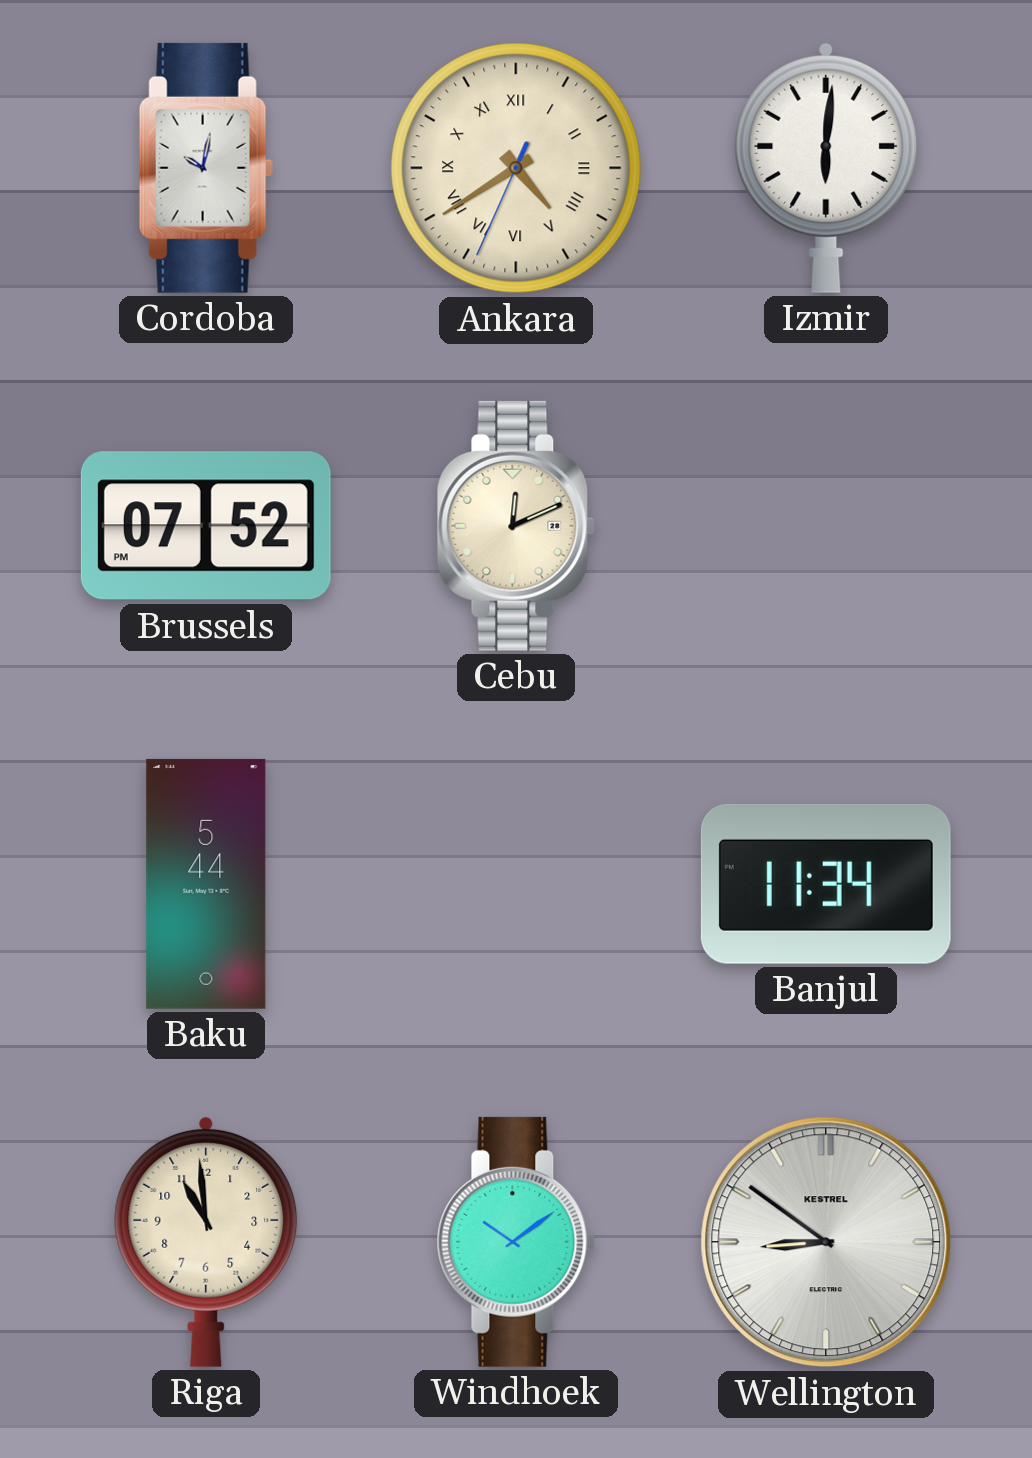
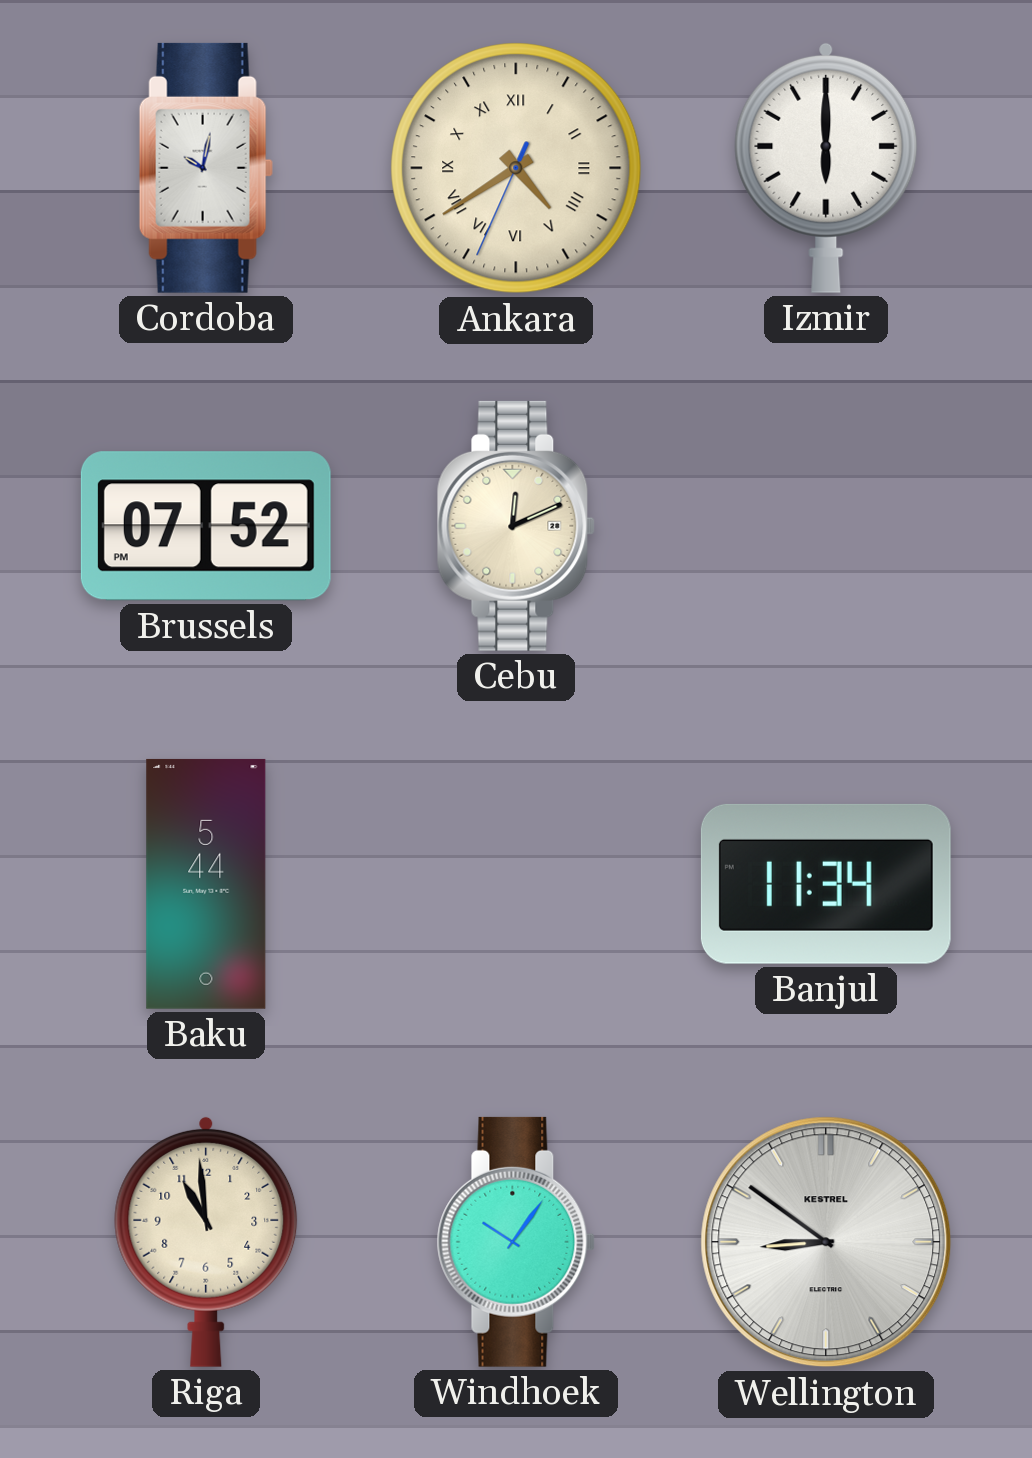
Izmir: 6:01 -> 6:00
Windhoek: 10:09 -> 10:06
